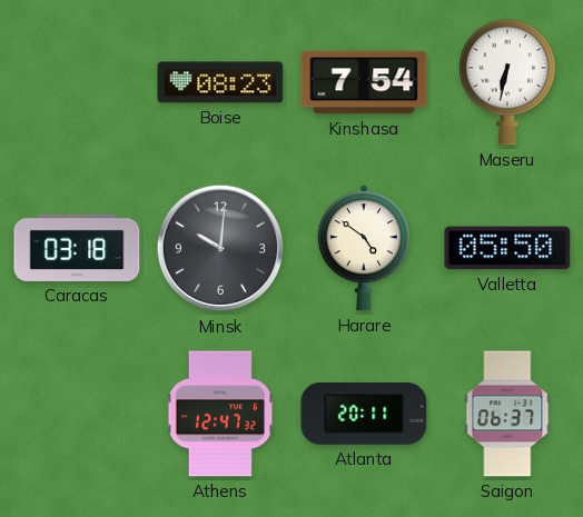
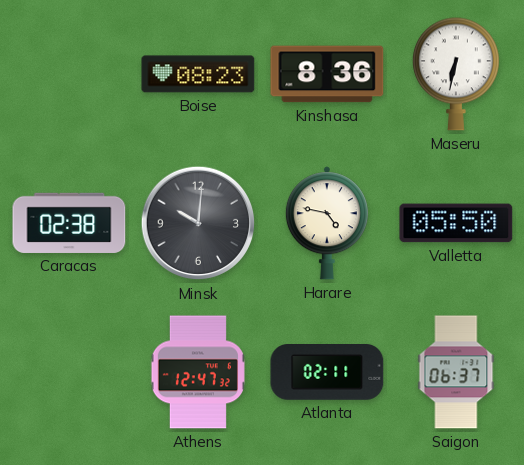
Kinshasa: 7:54 -> 8:36
Caracas: 03:18 -> 02:38
Harare: 4:51 -> 4:47
Atlanta: 20:11 -> 02:11
